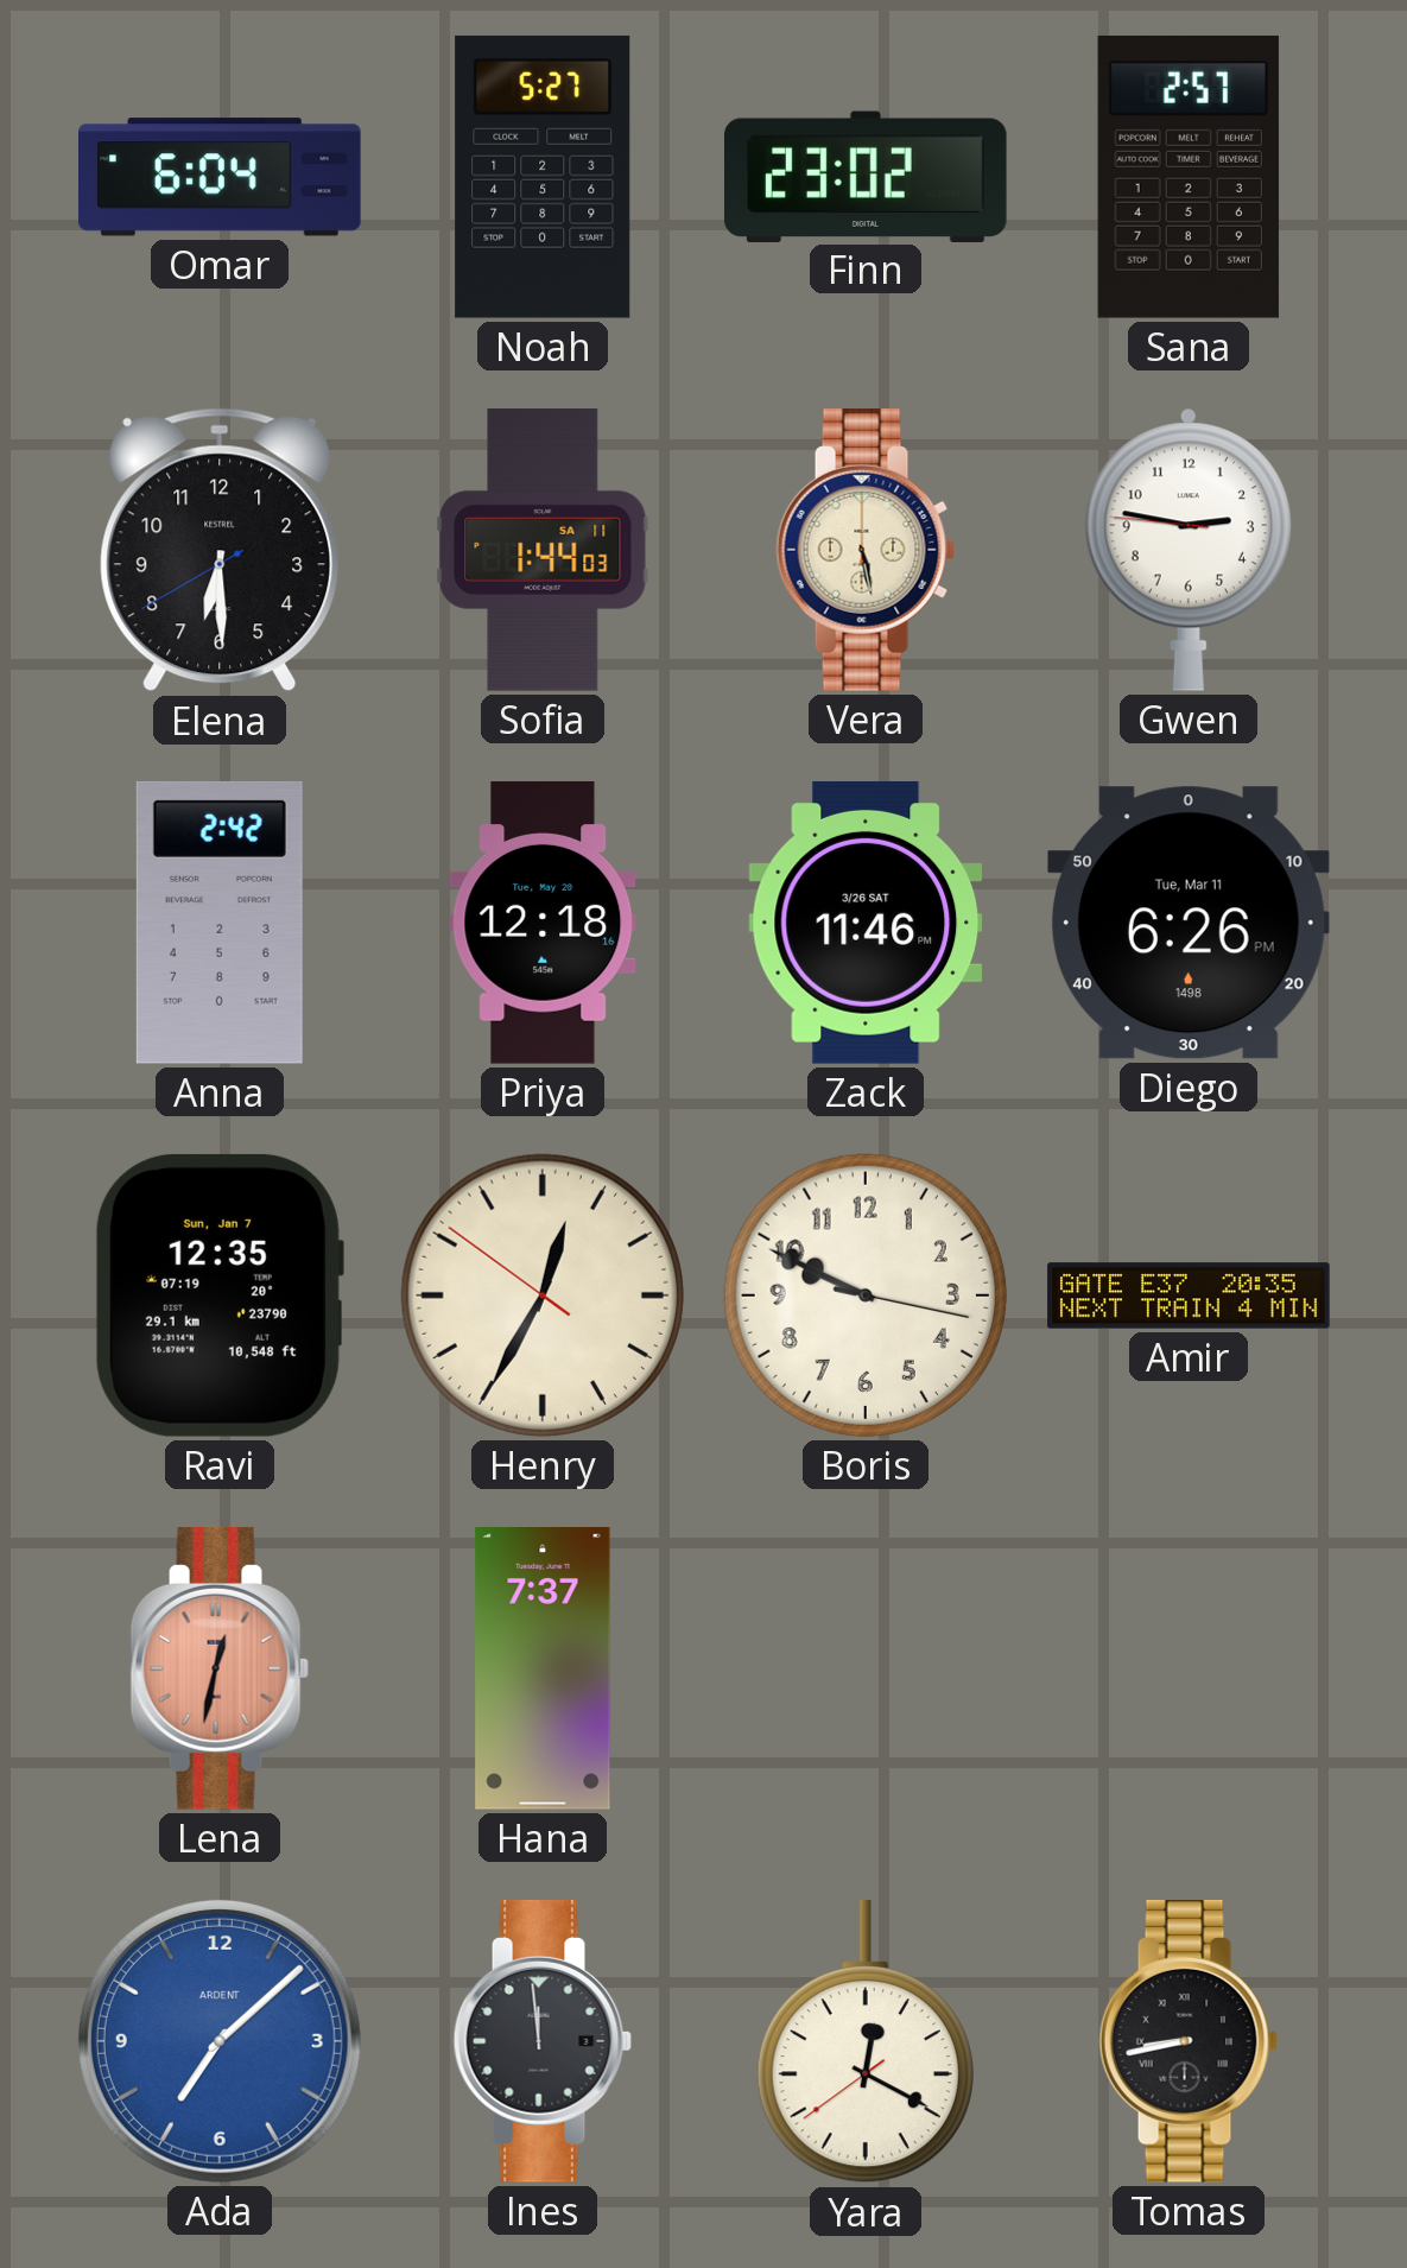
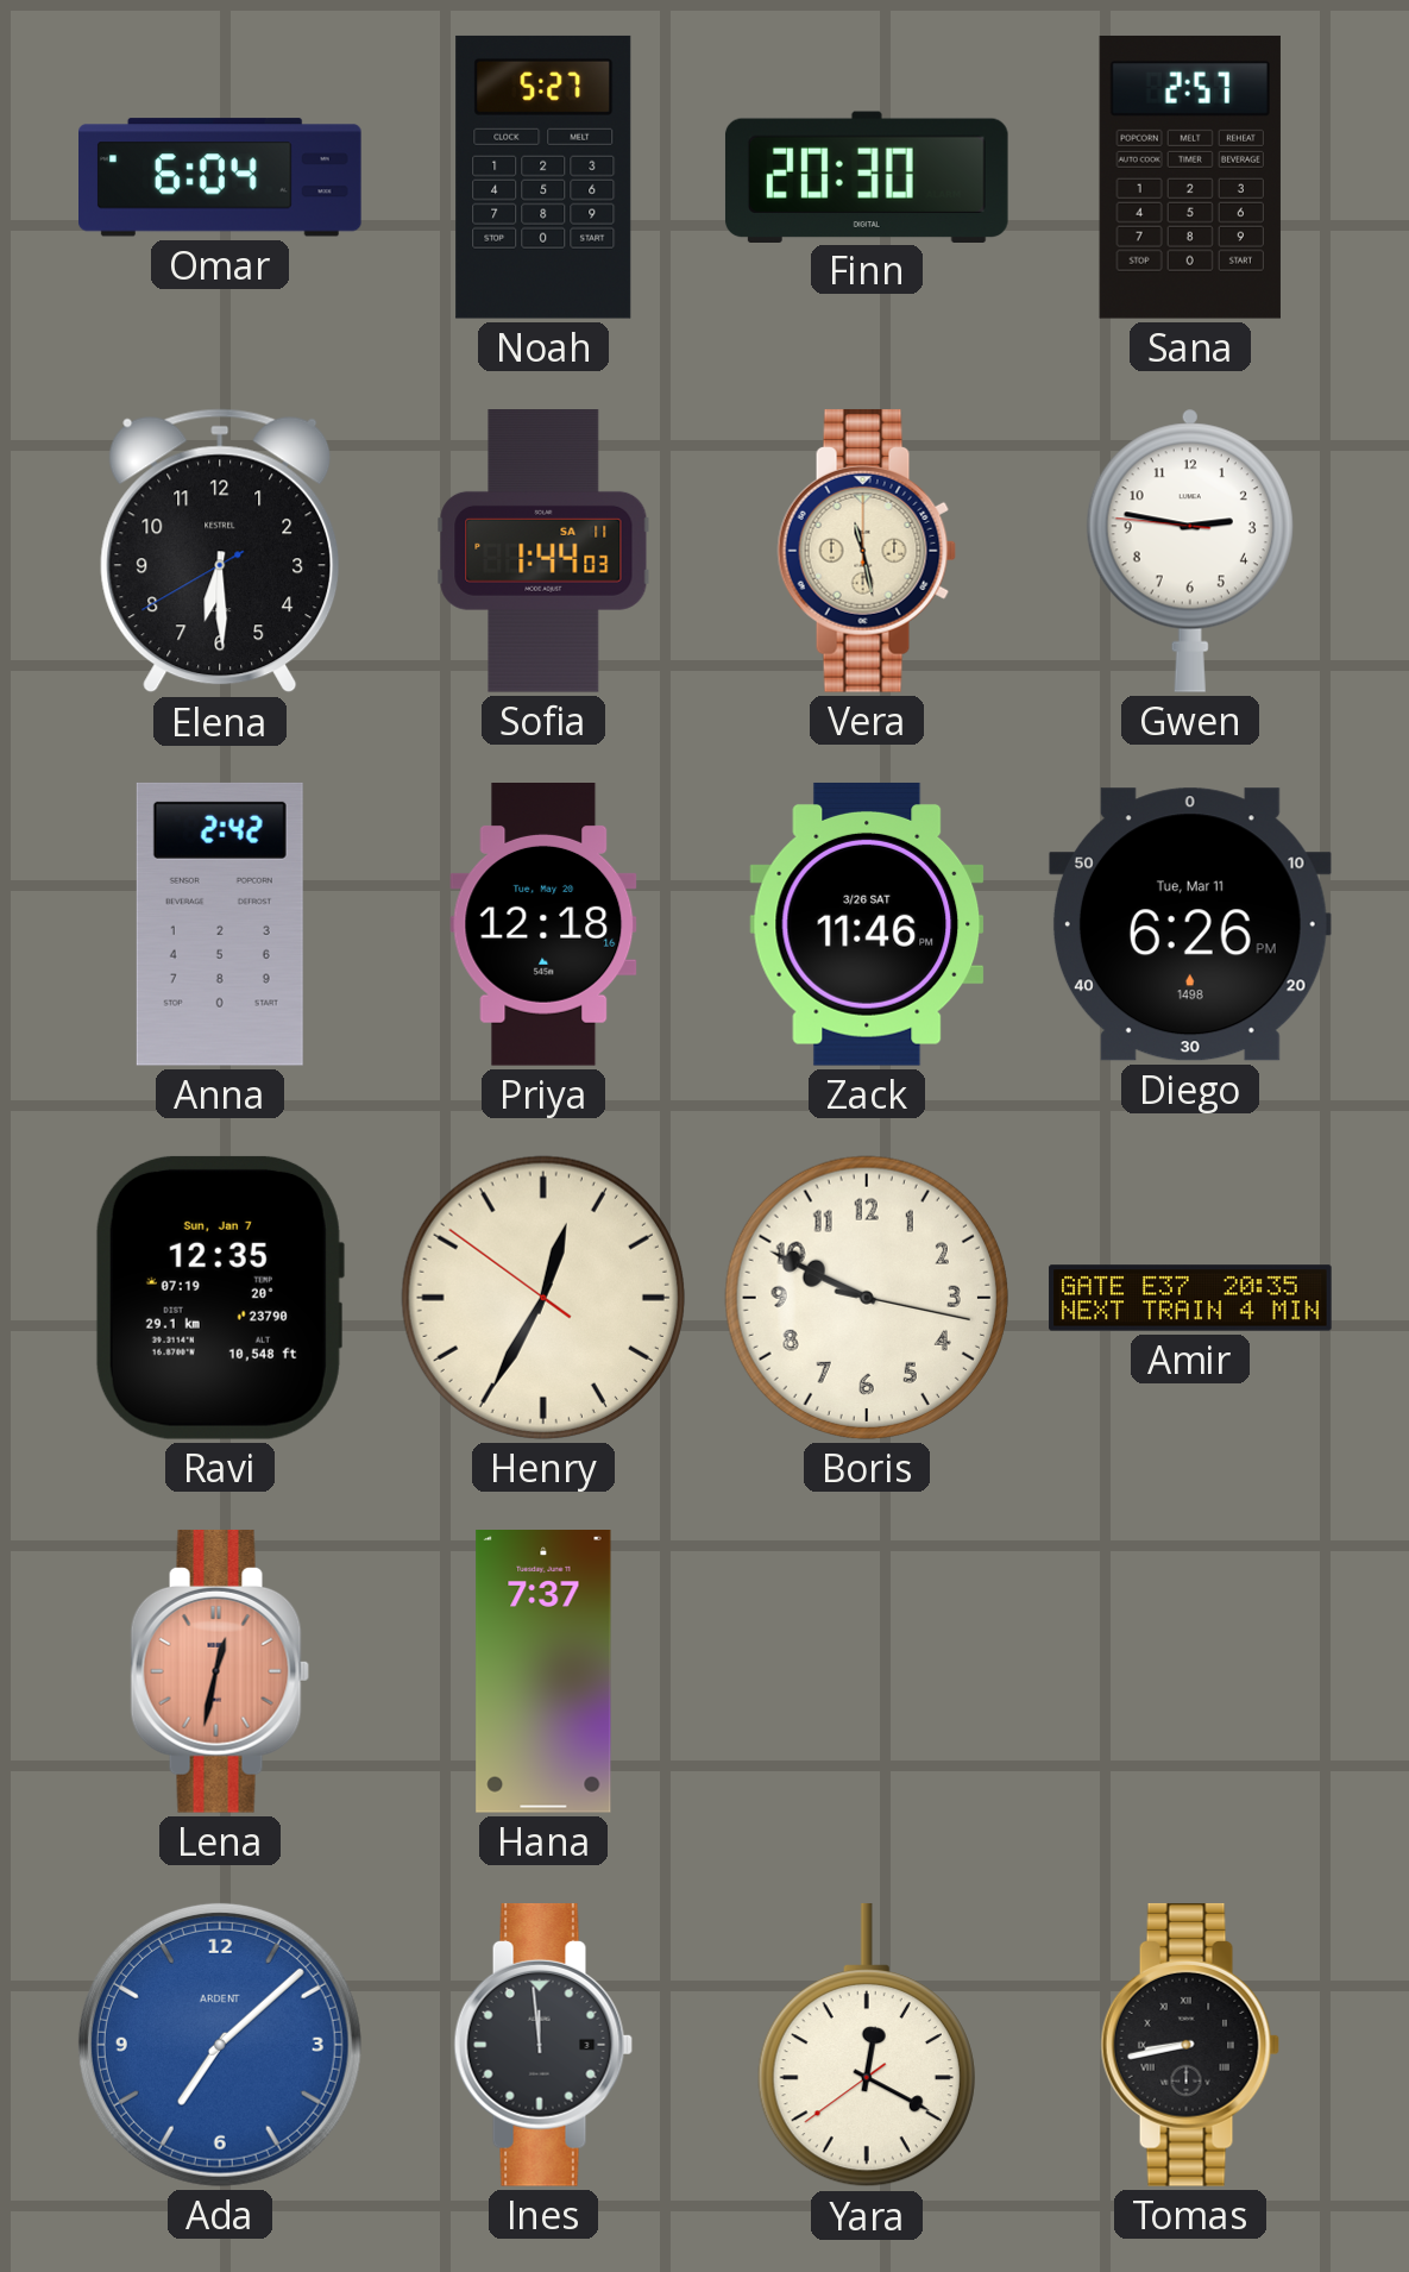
Finn: 23:02 -> 20:30
Vera: 5:28 -> 11:28
